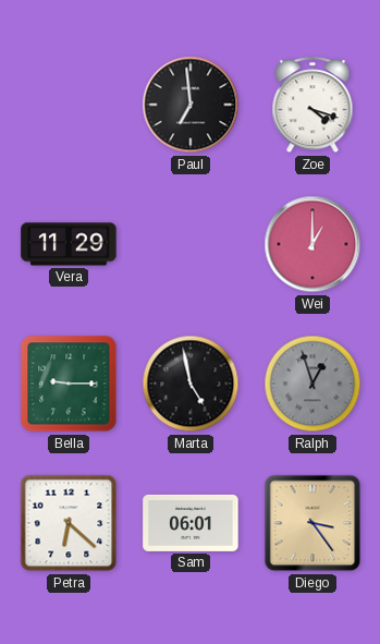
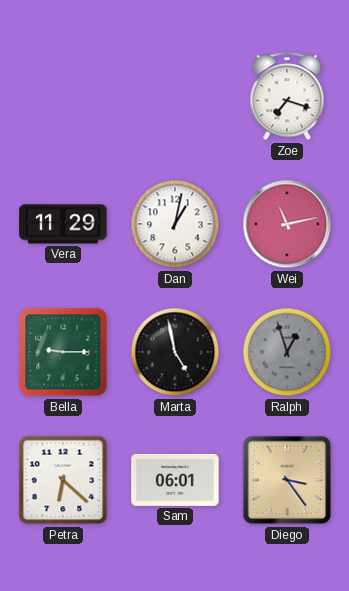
Paul: 6:59 -> none
Zoe: 4:18 -> 7:18
Dan: none -> 1:02
Wei: 1:00 -> 11:13
